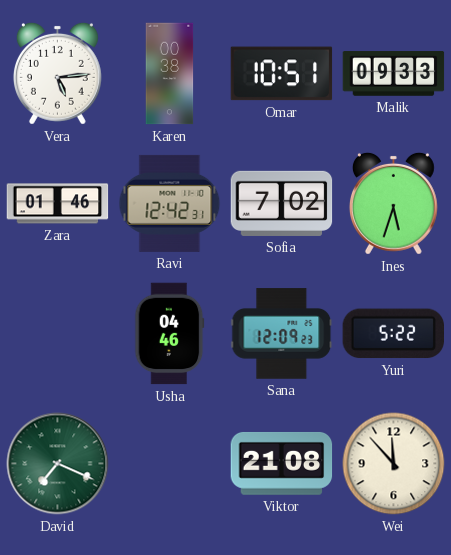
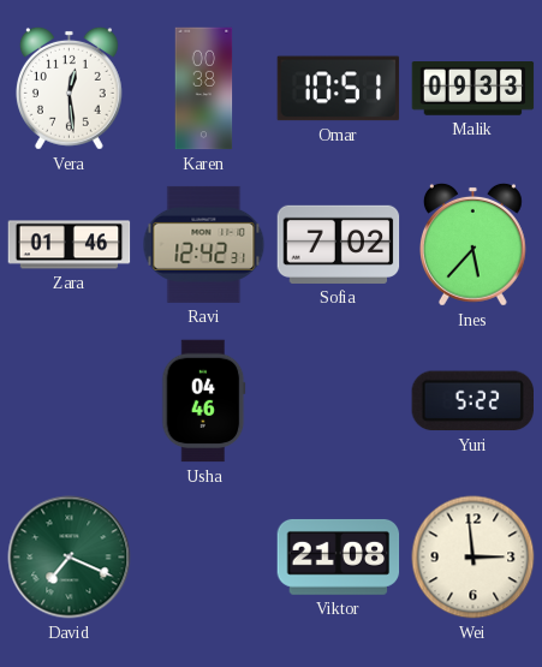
Vera: 5:14 -> 12:29
Ines: 5:33 -> 5:37
Sana: 12:09 -> none
Wei: 11:53 -> 2:59
